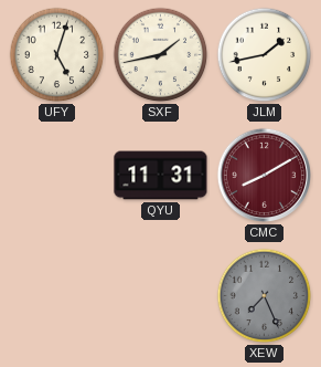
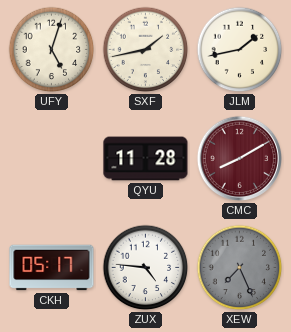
QYU: 11:31 -> 11:28
CKH: none -> 05:17
ZUX: none -> 4:46
